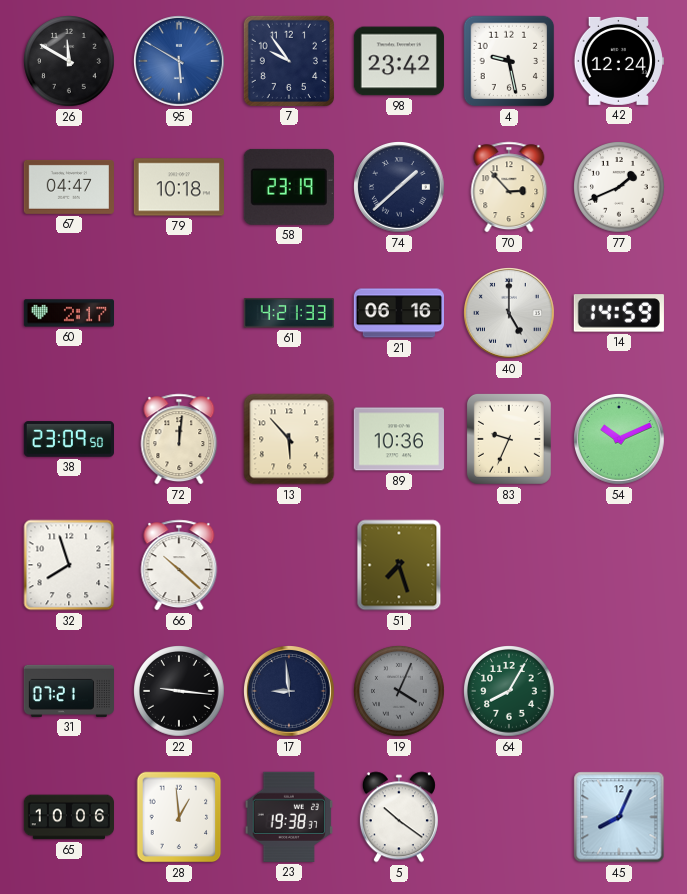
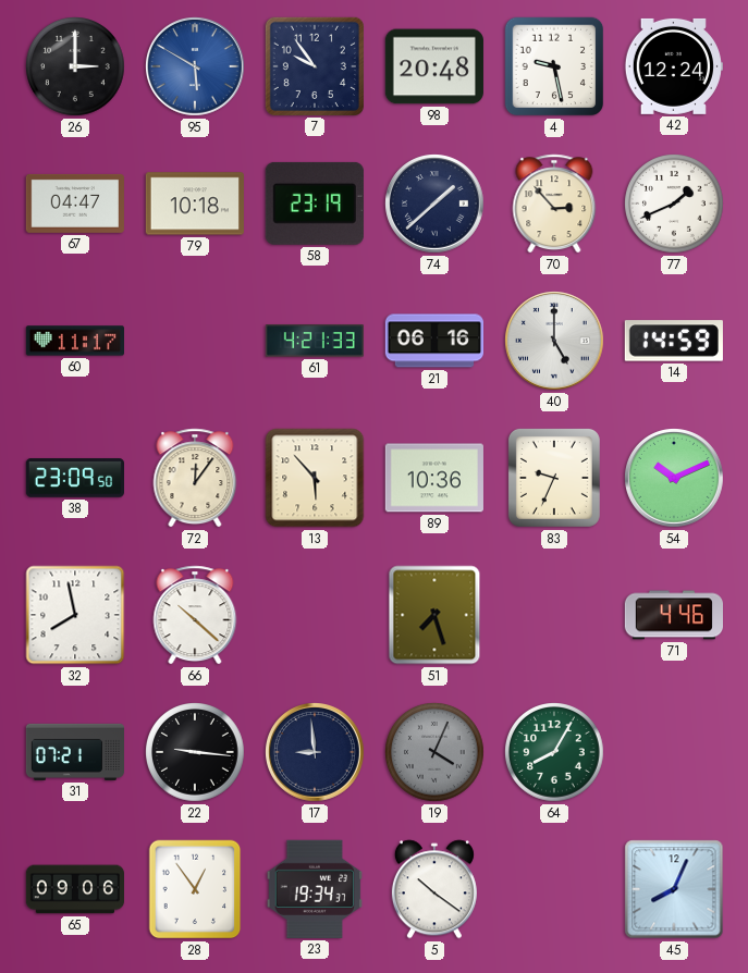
26: 11:50 -> 3:00
98: 23:42 -> 20:48
60: 2:17 -> 11:17
72: 12:01 -> 12:06
32: 7:57 -> 7:58
71: none -> 4:46
65: 10:06 -> 09:06
28: 12:59 -> 12:54
23: 19:38 -> 19:34
